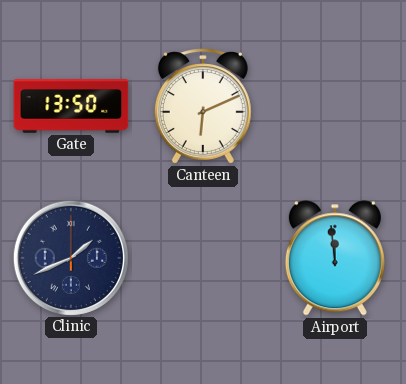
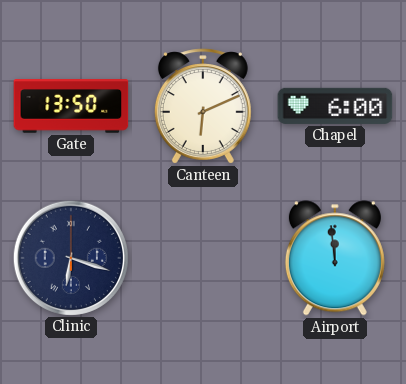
Chapel: none -> 6:00
Clinic: 1:41 -> 6:18
